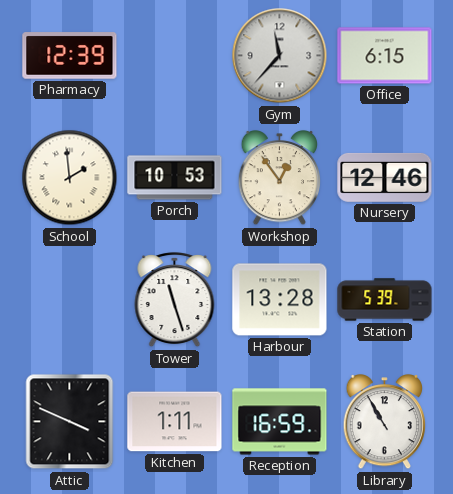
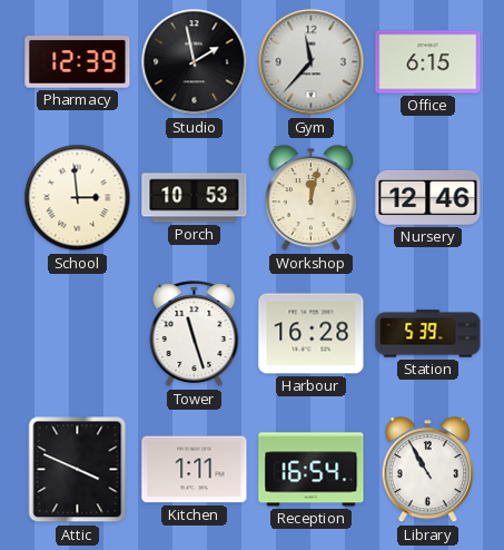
Studio: none -> 1:58
School: 1:59 -> 2:59
Workshop: 12:54 -> 12:02
Harbour: 13:28 -> 16:28
Reception: 16:59 -> 16:54
